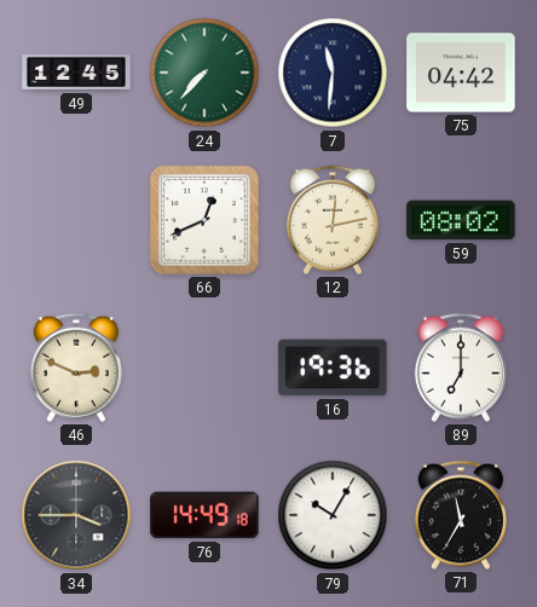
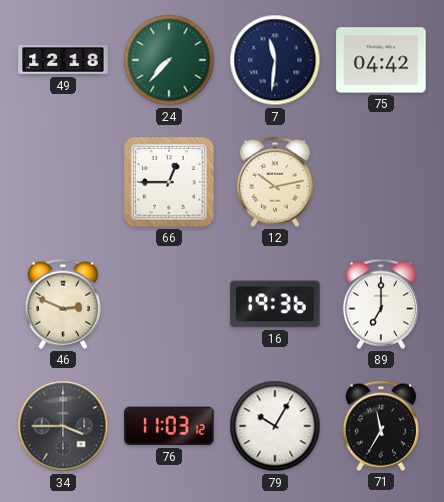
49: 12:45 -> 12:18
66: 12:41 -> 12:45
12: 12:13 -> 10:13
59: 08:02 -> none
76: 14:49 -> 11:03
